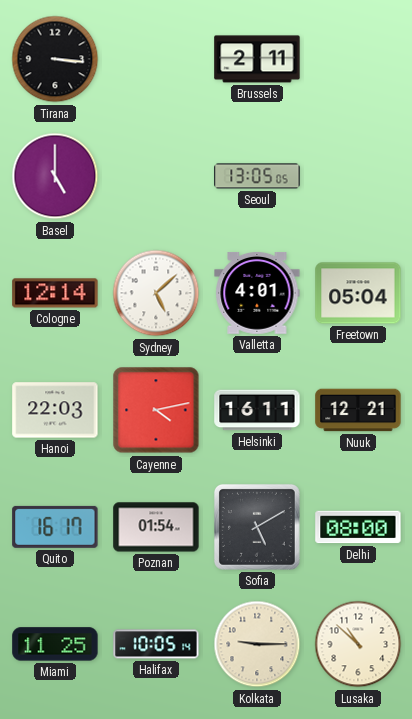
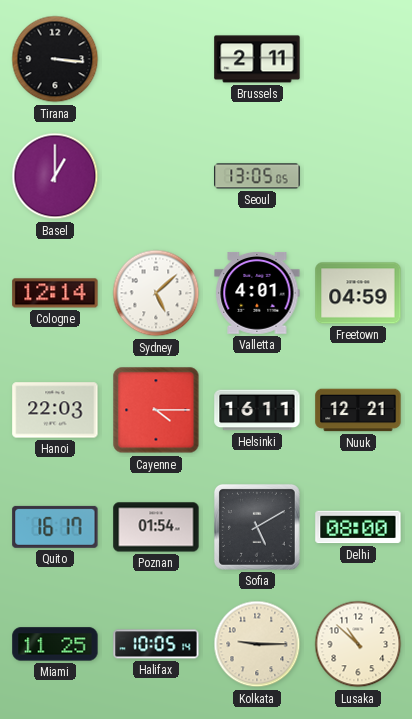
Basel: 5:00 -> 1:00
Freetown: 05:04 -> 04:59
Cayenne: 4:13 -> 4:15
